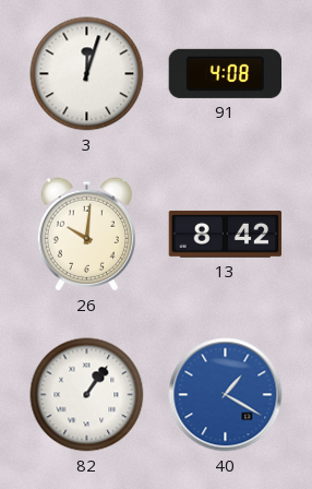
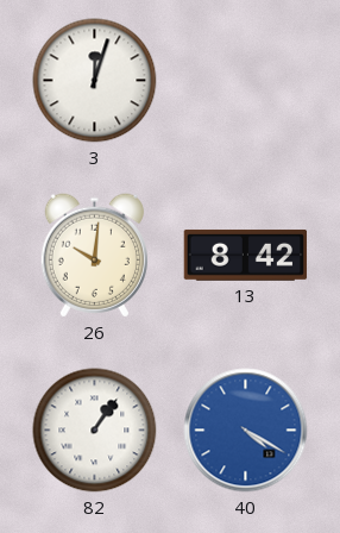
91: 4:08 -> none
40: 1:20 -> 4:20
